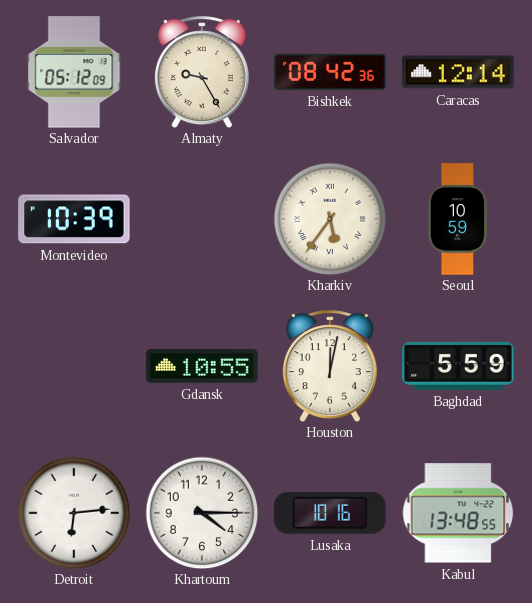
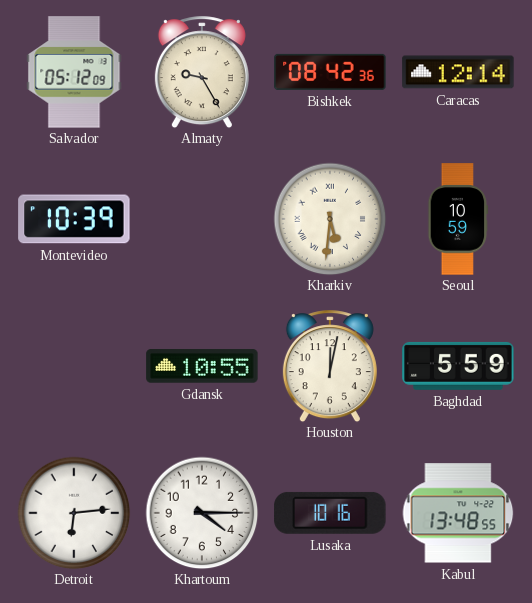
Kharkiv: 5:36 -> 5:31
